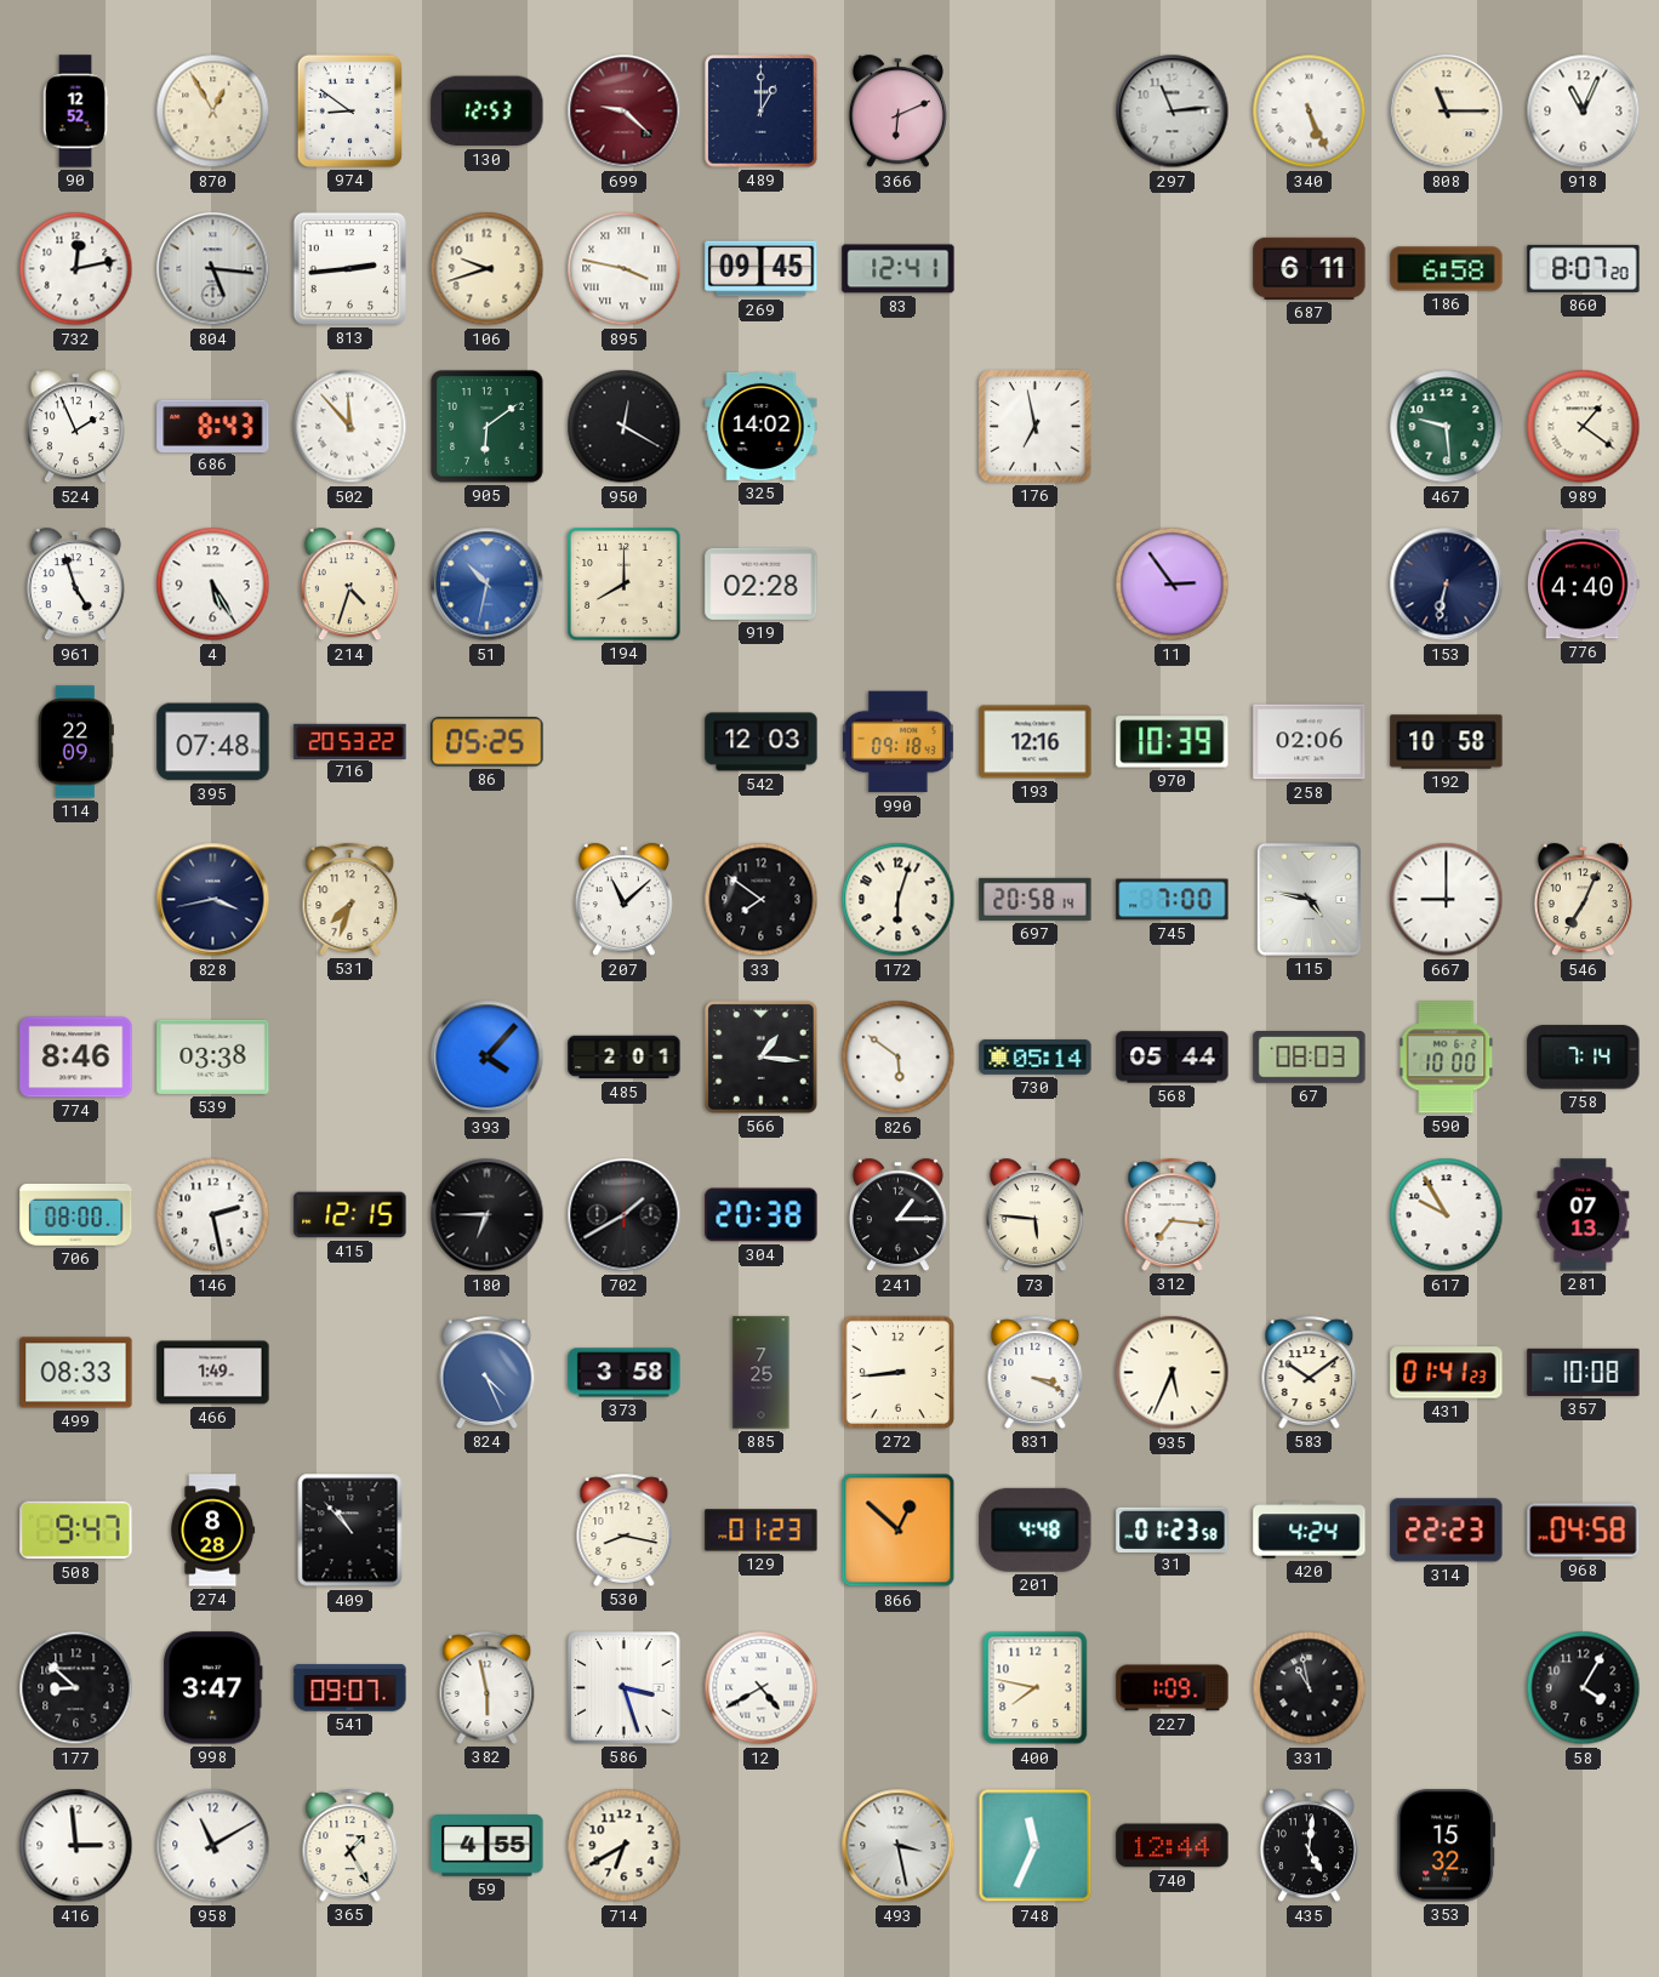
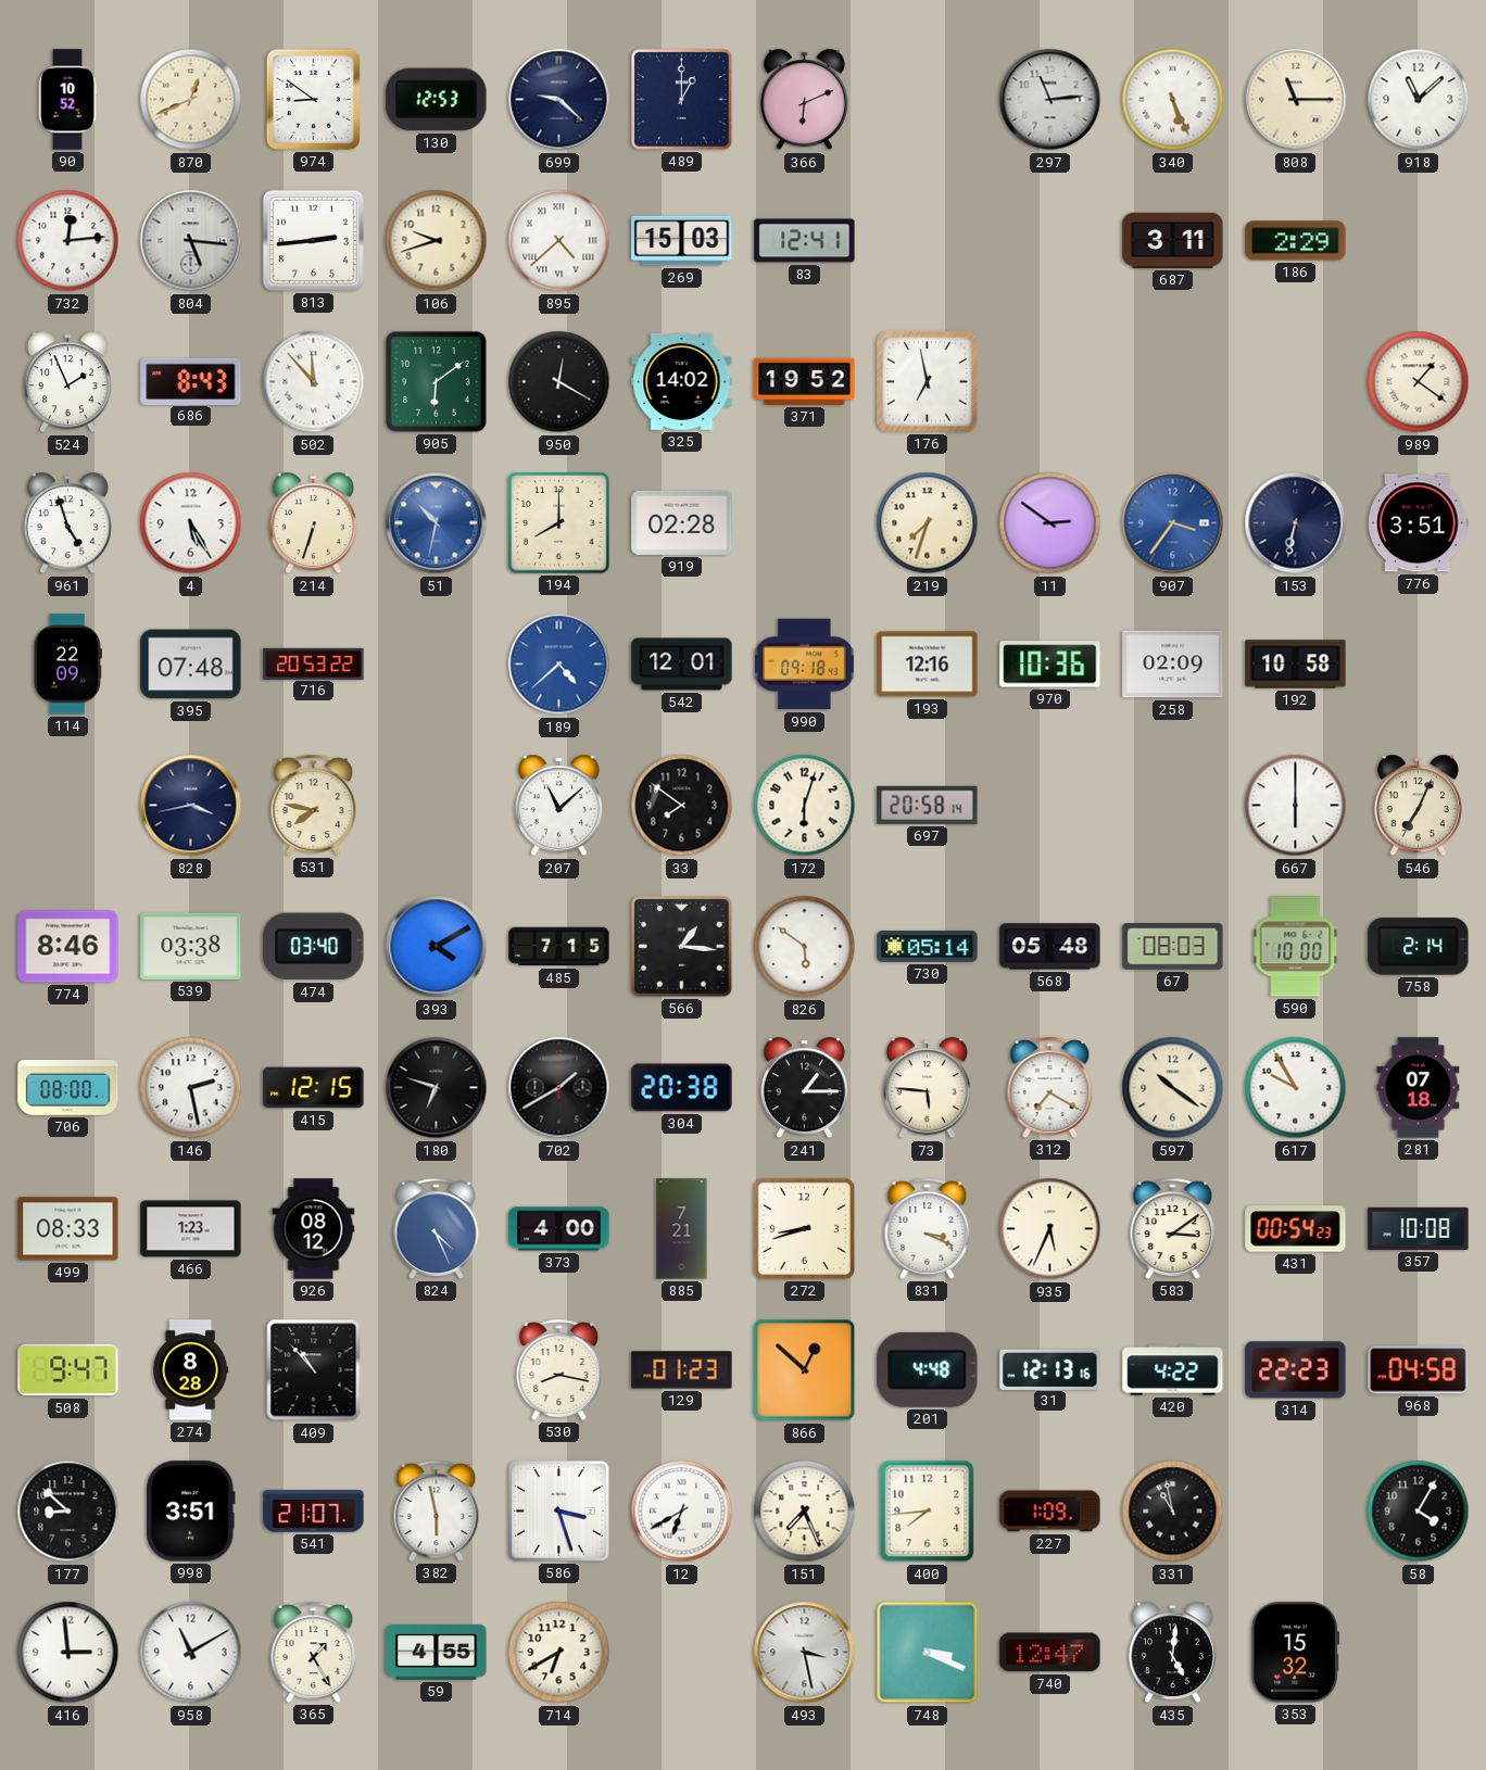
90: 12:52 -> 10:52
870: 12:55 -> 12:41
699 dial: burgundy -> navy
918: 11:04 -> 11:08
732: 12:13 -> 12:14
895: 3:47 -> 4:38
269: 09:45 -> 15:03
687: 6:11 -> 3:11
186: 6:58 -> 2:29
860: 8:07 -> none
371: none -> 19:52
467: 9:29 -> none
214: 4:33 -> 6:33
219: none -> 7:33
11: 2:54 -> 2:51
907: none -> 3:36
776: 4:40 -> 3:51
86: 05:25 -> none
189: none -> 4:38
542: 12:03 -> 12:01
970: 10:39 -> 10:36
258: 02:06 -> 02:09
531: 7:33 -> 7:47
745: 7:00 -> none
115: 4:47 -> none
667: 9:00 -> 6:00
474: none -> 03:40
393: 4:07 -> 4:10
485: 2:01 -> 7:15
568: 05:44 -> 05:48
758: 7:14 -> 2:14
180: 6:45 -> 6:48
312: 7:16 -> 7:20
597: none -> 10:21
281: 07:13 -> 07:18
466: 1:49 -> 1:23
926: none -> 08:12
373: 3:58 -> 4:00
885: 7:25 -> 7:21
272: 8:44 -> 8:42
583: 10:09 -> 3:09
431: 01:41 -> 00:54
31: 01:23 -> 12:13
420: 4:24 -> 4:22
998: 3:47 -> 3:51
541: 09:07 -> 21:07
12: 4:40 -> 6:40
151: none -> 7:26
400: 7:47 -> 7:44
748: 11:34 -> 3:19
740: 12:44 -> 12:47
